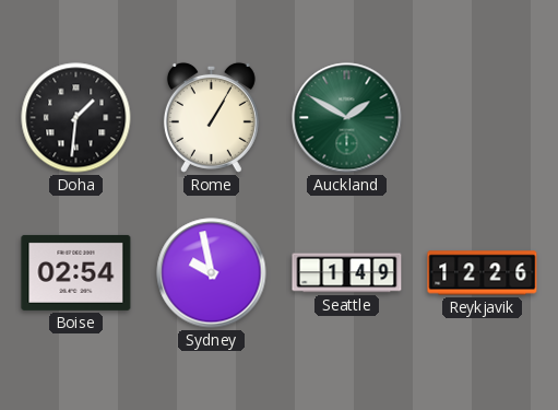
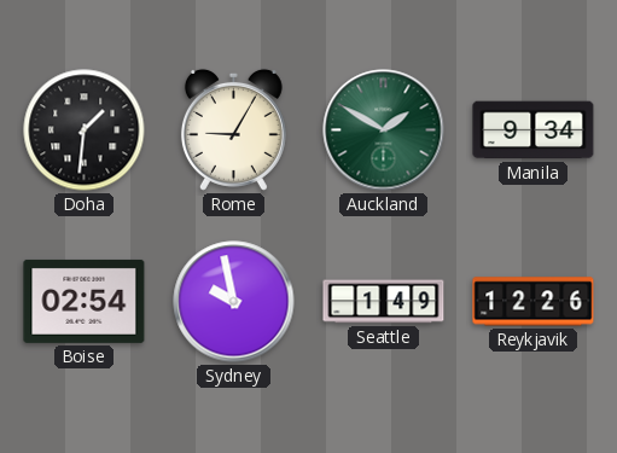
Rome: 1:05 -> 9:05
Manila: none -> 9:34
